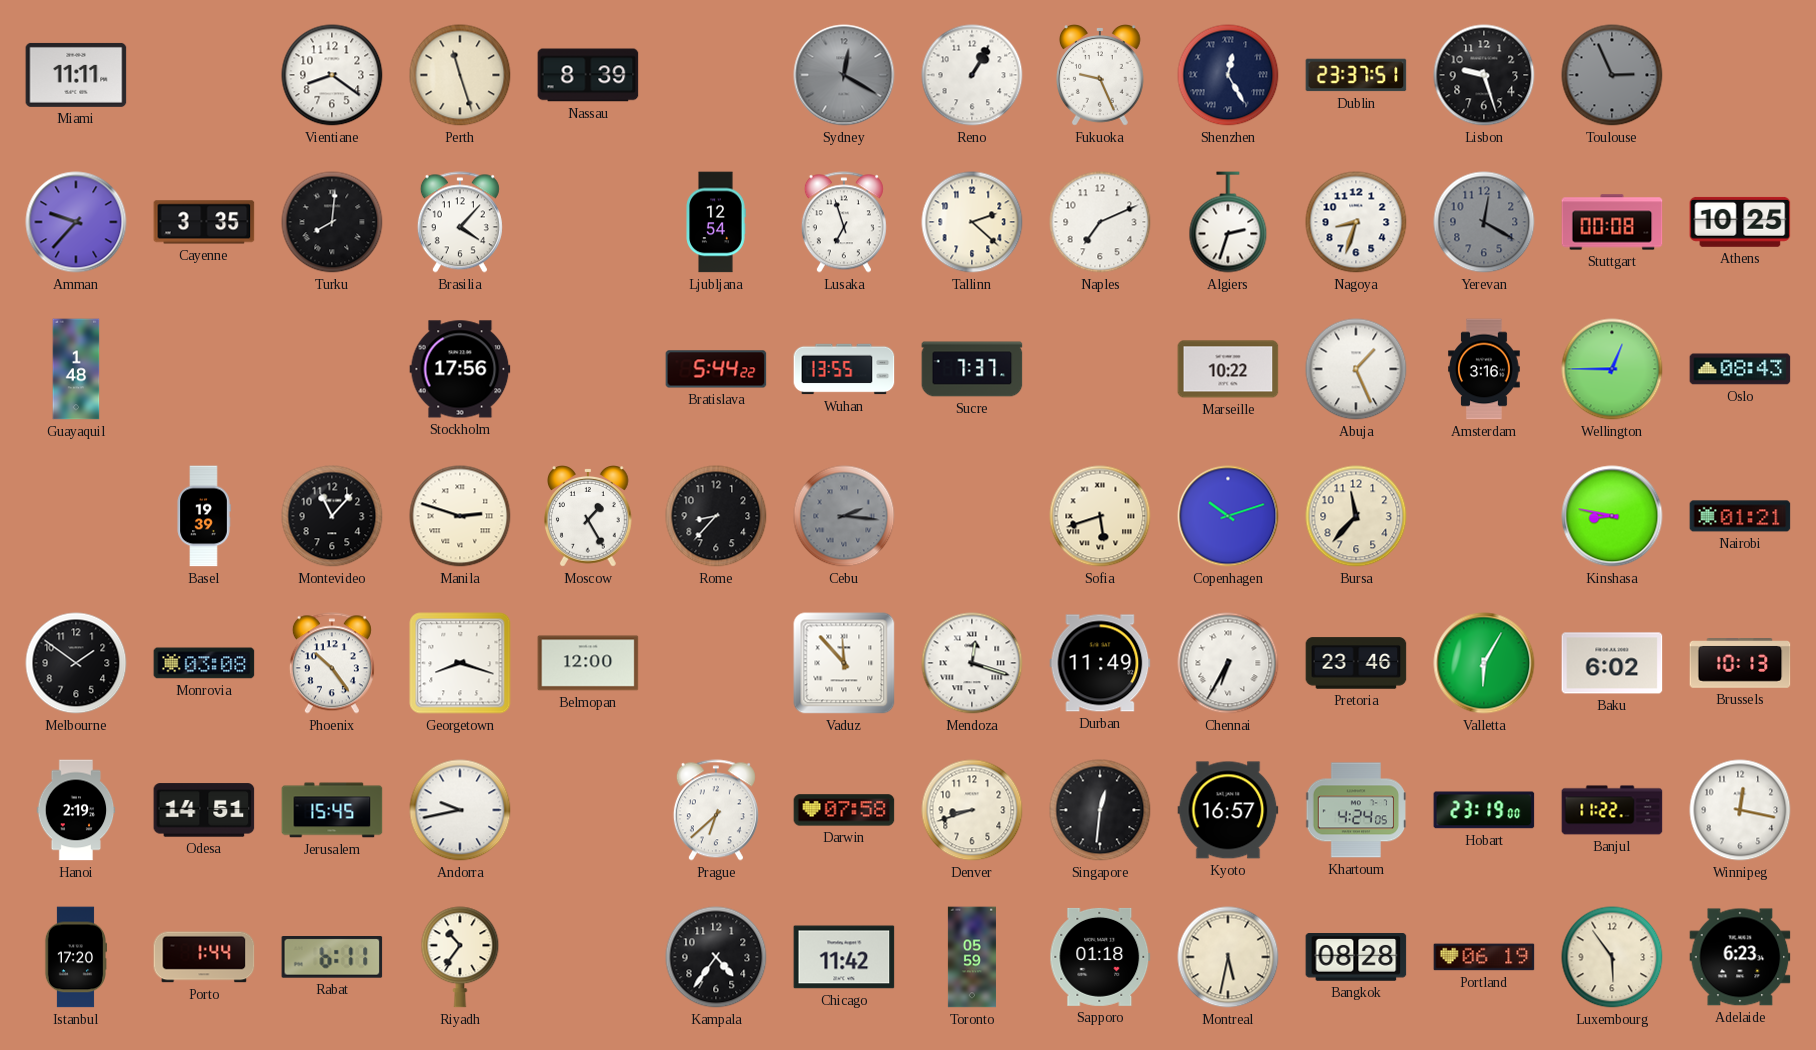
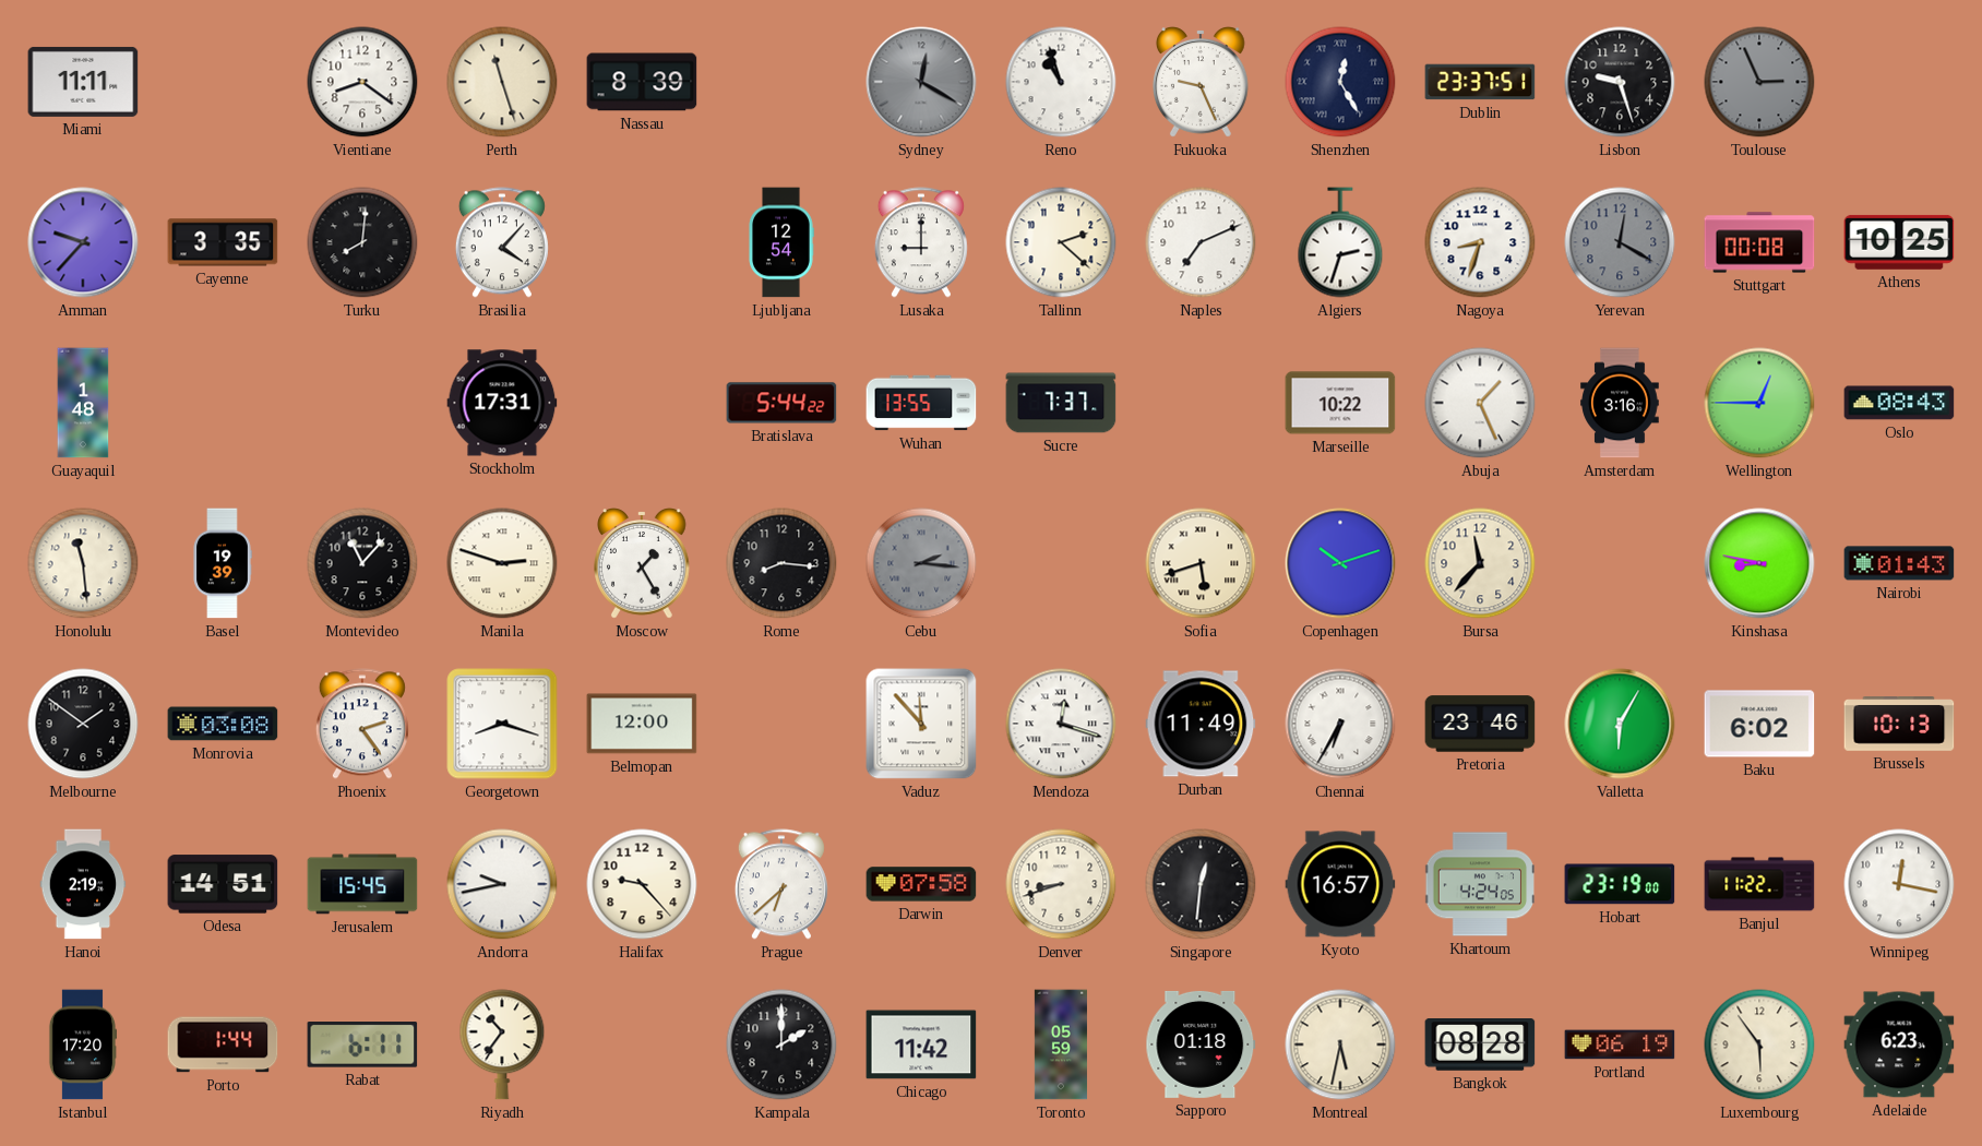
Reno: 1:05 -> 10:57
Lusaka: 6:57 -> 9:00
Stockholm: 17:56 -> 17:31
Honolulu: none -> 11:29
Rome: 8:37 -> 8:16
Nairobi: 01:21 -> 01:43
Phoenix: 10:24 -> 2:24
Halifax: none -> 9:23
Kampala: 4:36 -> 2:00
